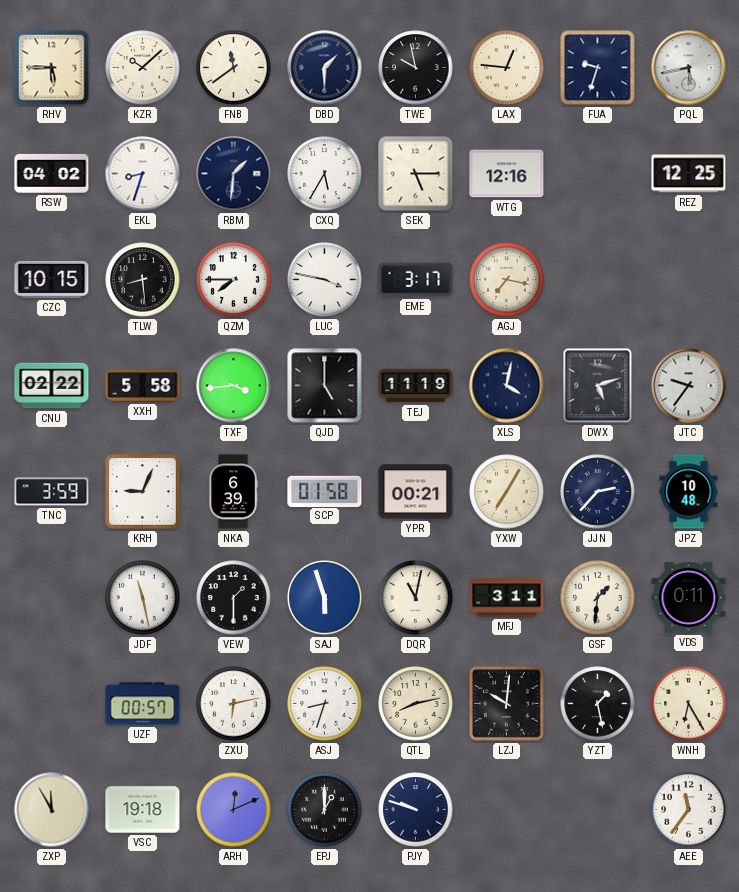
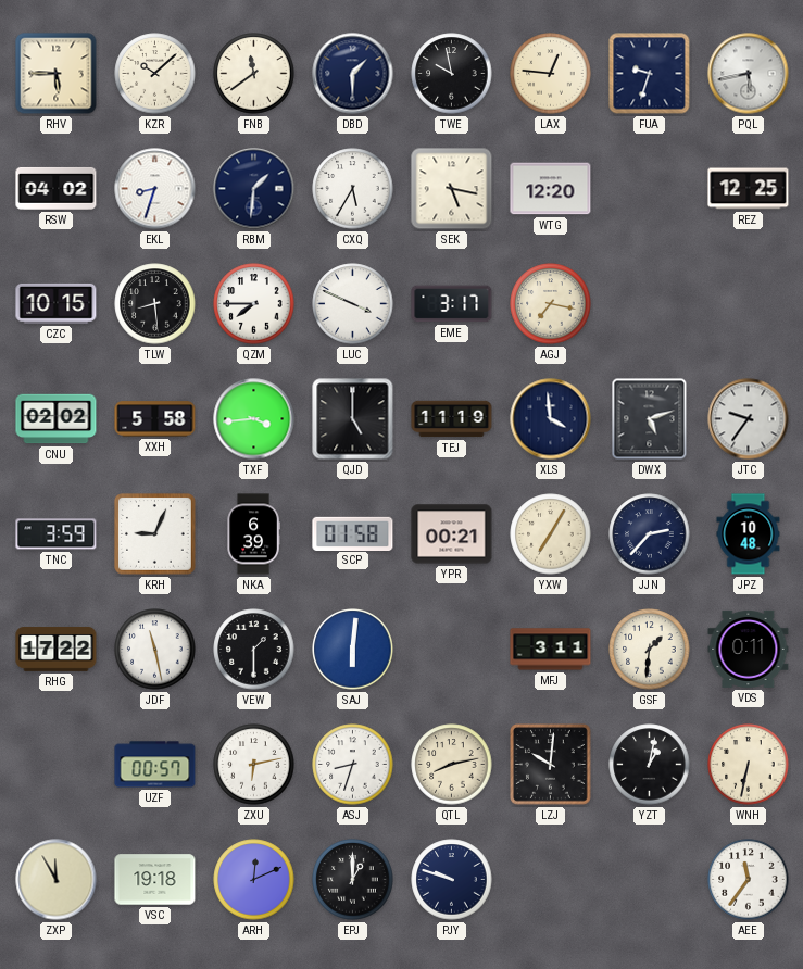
SEK: 5:15 -> 5:17
WTG: 12:16 -> 12:20
LUC: 3:47 -> 3:49
CNU: 02:22 -> 02:02
XLS: 4:02 -> 3:59
RHG: none -> 17:22
SAJ: 5:57 -> 6:01
DQR: 11:02 -> none
YZT: 1:28 -> 1:02
WNH: 6:25 -> 6:32
